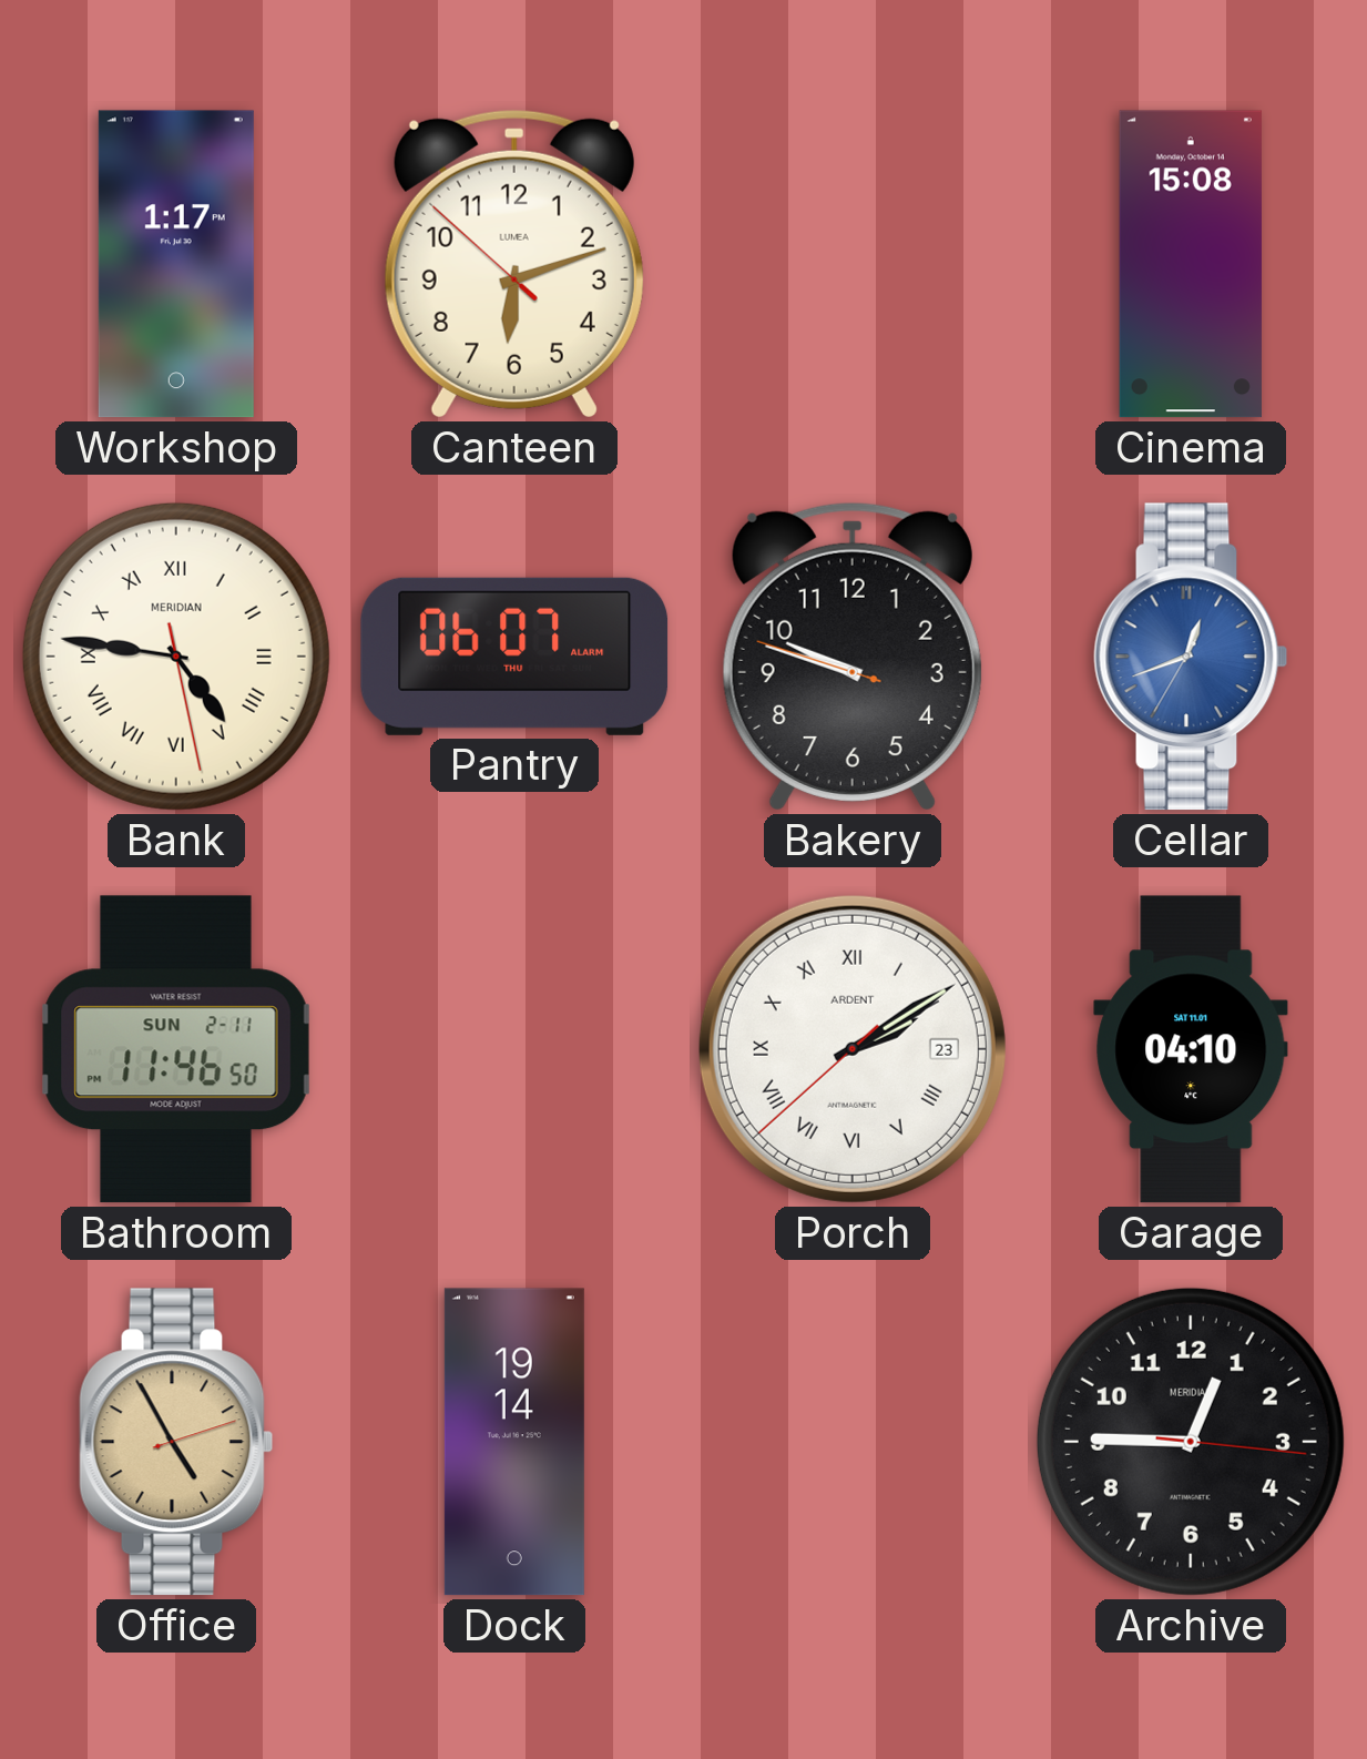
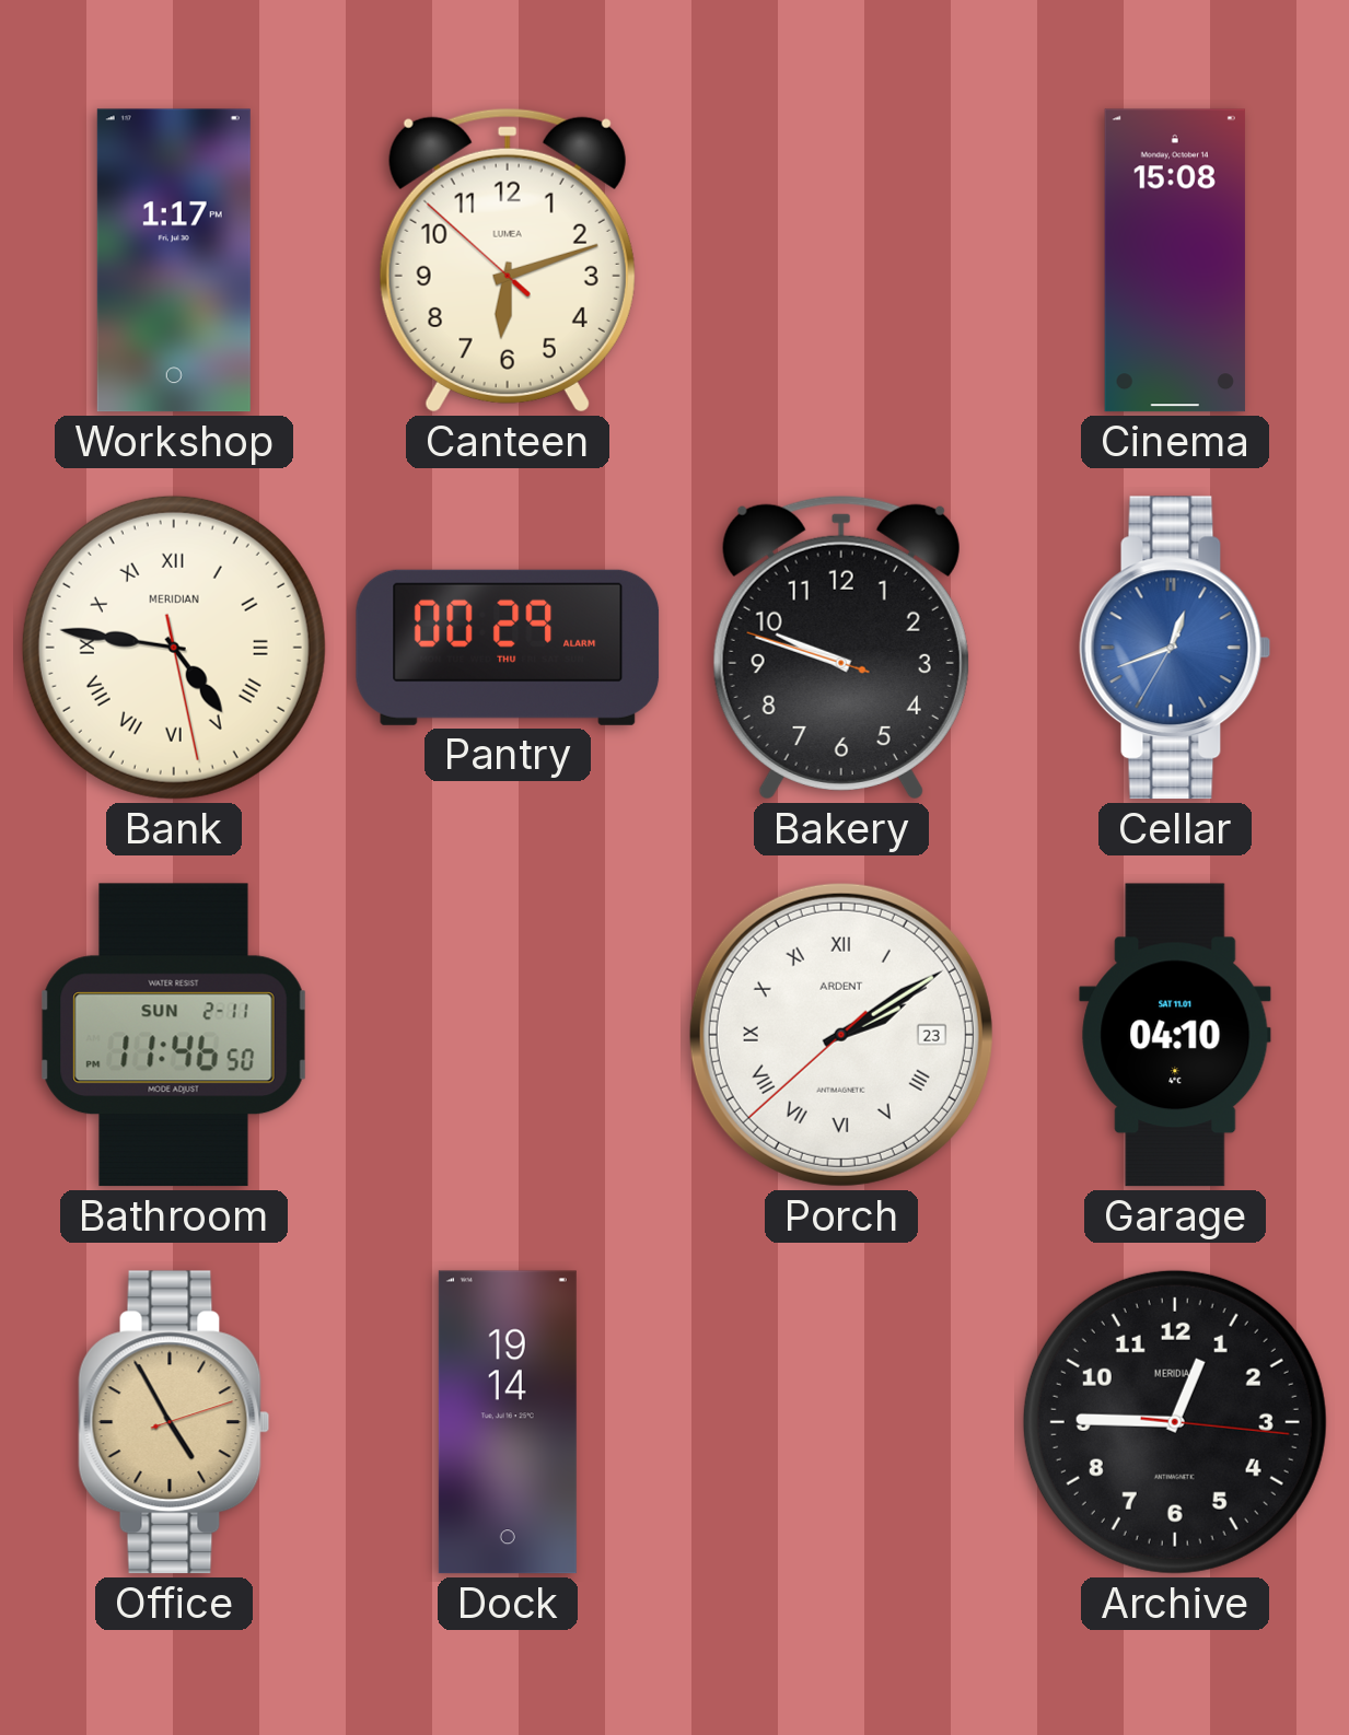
Pantry: 06:07 -> 00:29
